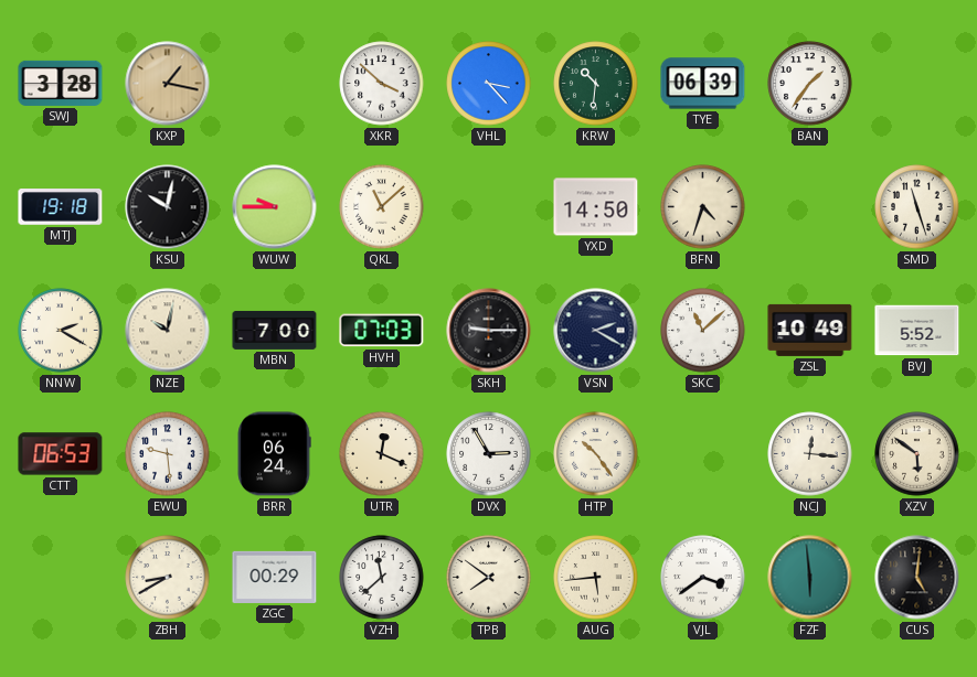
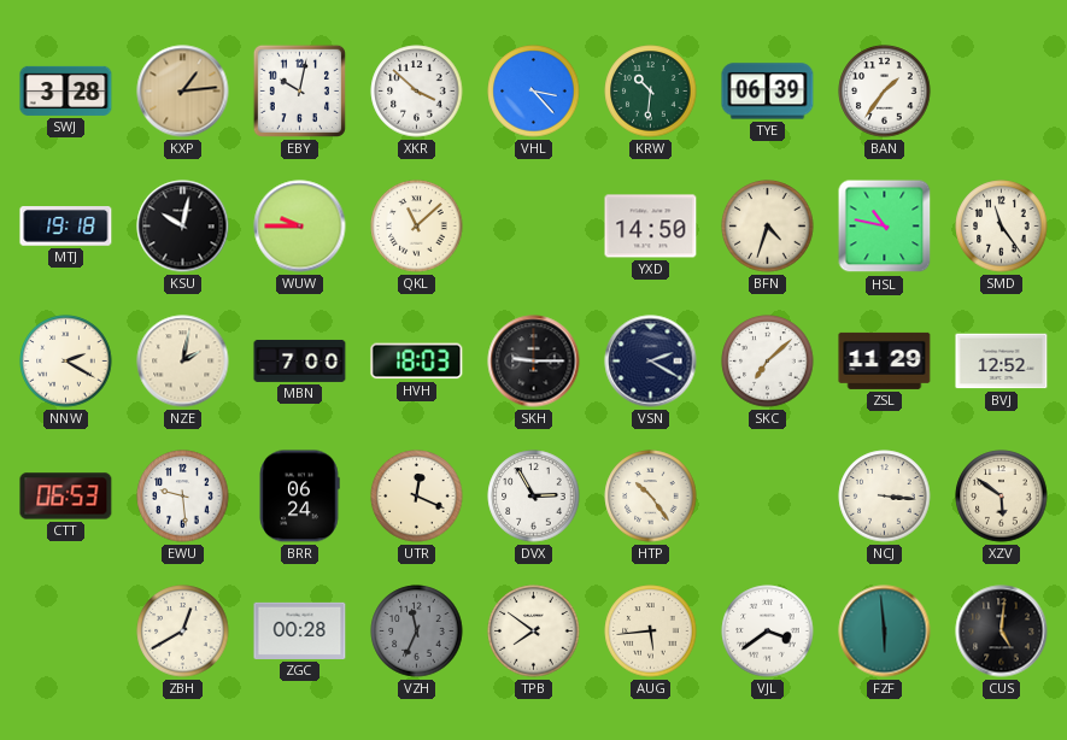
KXP: 1:17 -> 1:14
EBY: none -> 10:02
HSL: none -> 10:47
SMD: 11:27 -> 11:24
NZE: 10:02 -> 2:02
HVH: 07:03 -> 18:03
SKC: 11:08 -> 7:08
ZSL: 10:49 -> 11:29
BVJ: 5:52 -> 12:52
NCJ: 12:16 -> 3:16
ZBH: 8:40 -> 12:40
ZGC: 00:29 -> 00:28
VZH: 11:38 -> 11:34
VZH dial: white -> grey
